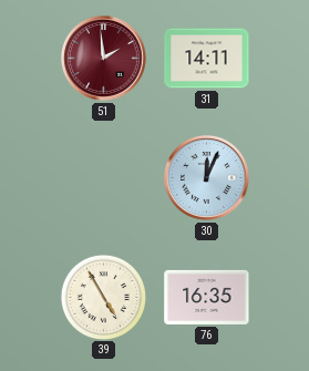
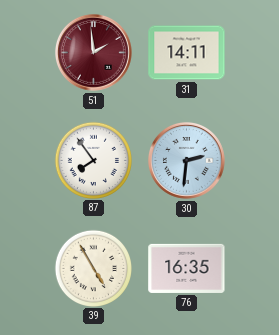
87: none -> 7:54
30: 12:04 -> 2:31
